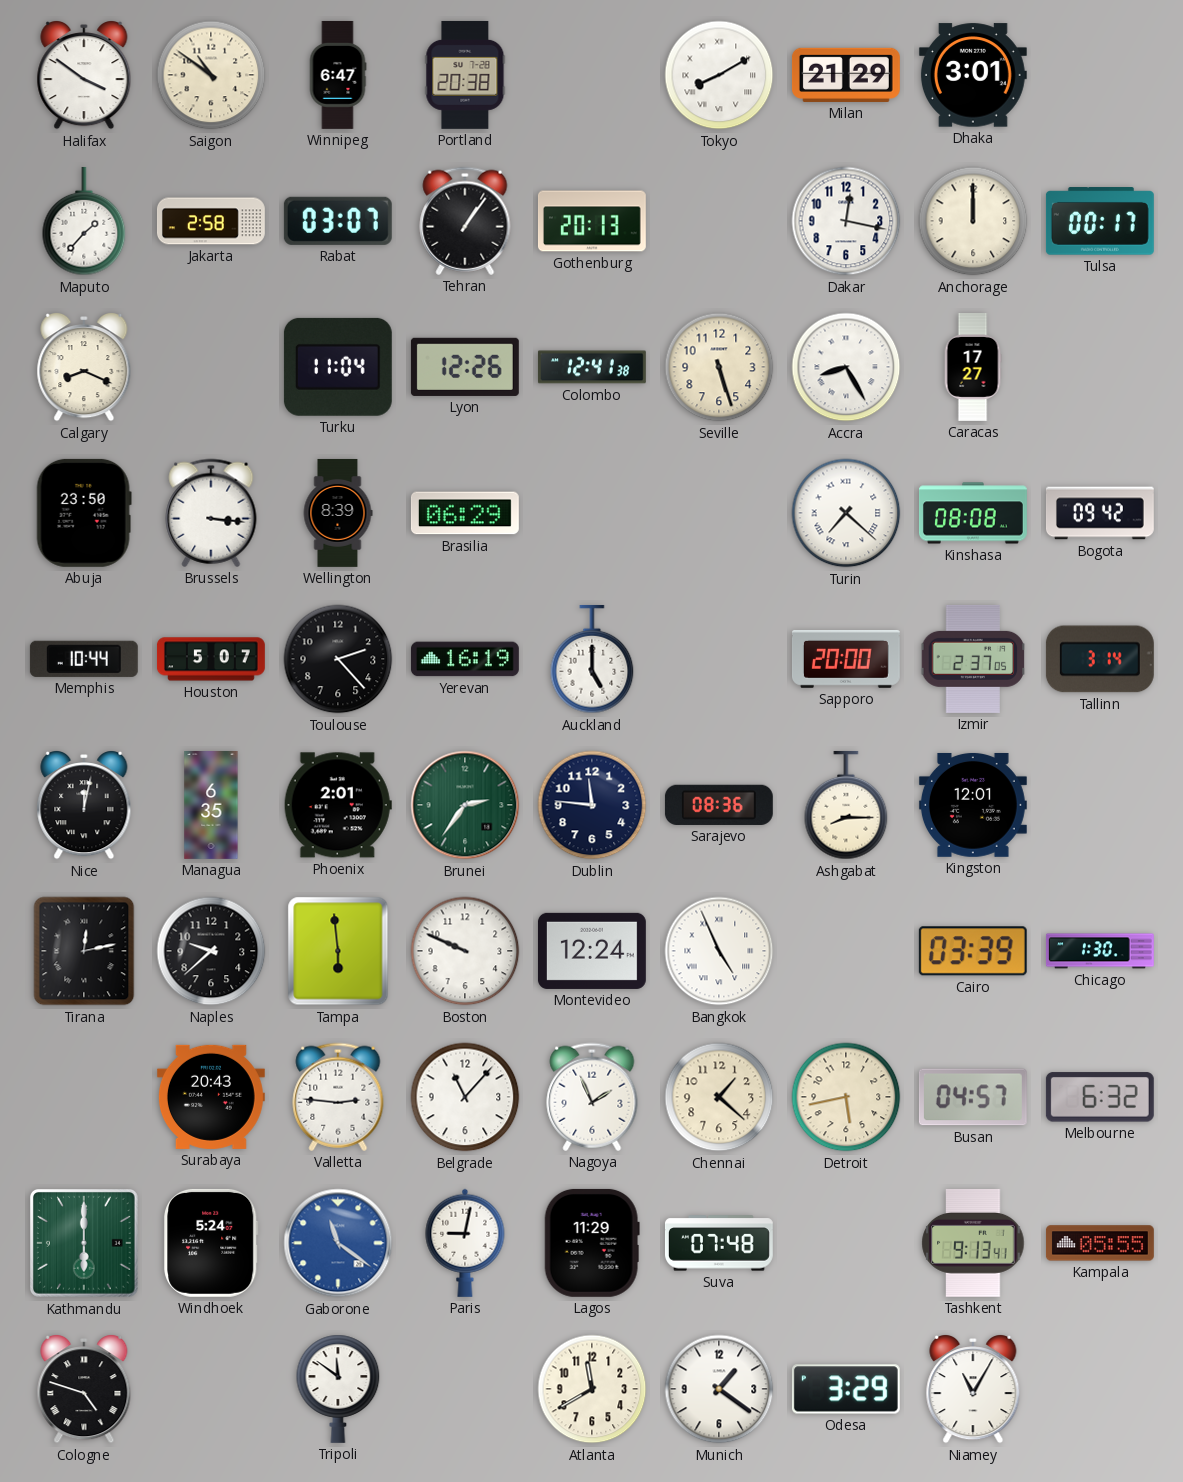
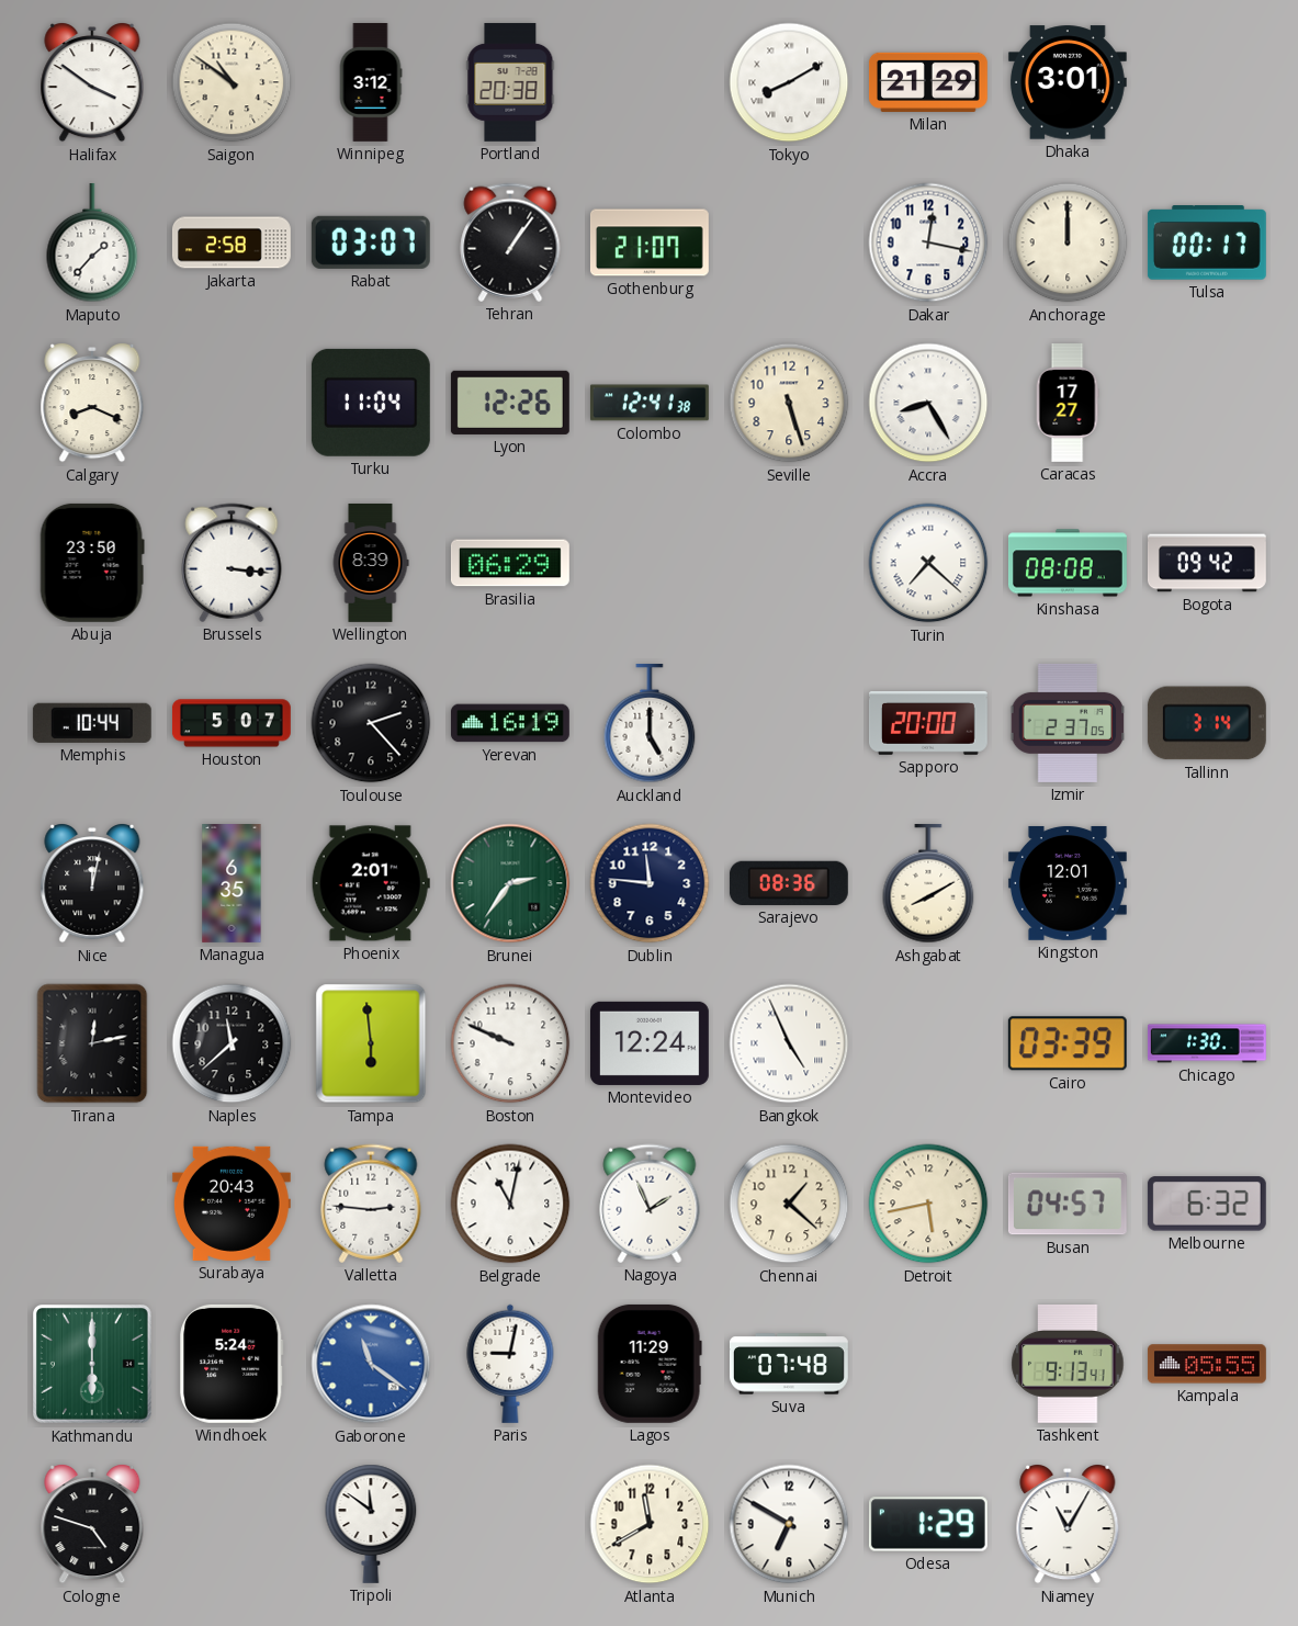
Winnipeg: 6:47 -> 3:12
Gothenburg: 20:13 -> 21:07
Ashgabat: 8:15 -> 8:10
Naples: 9:38 -> 11:38
Belgrade: 11:07 -> 11:02
Munich: 1:21 -> 6:50
Odesa: 3:29 -> 1:29
